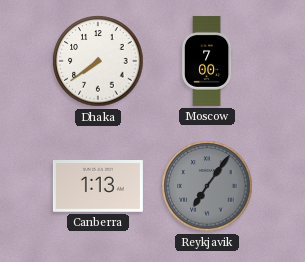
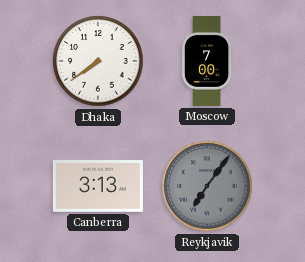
Canberra: 1:13 -> 3:13
